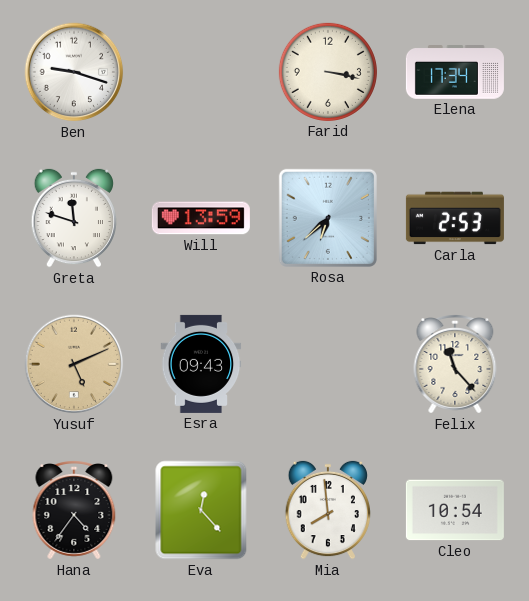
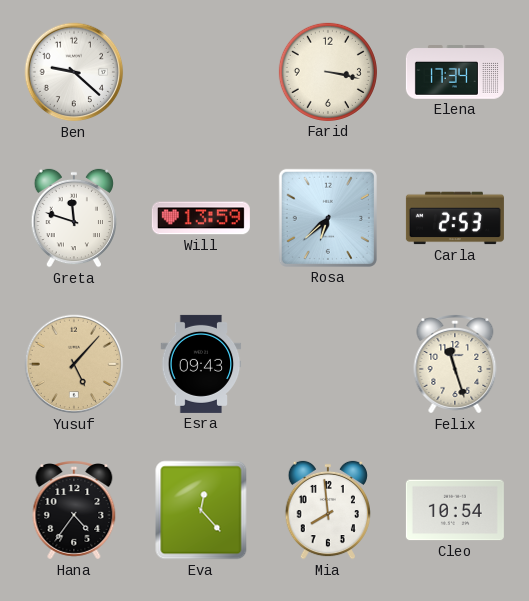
Ben: 9:18 -> 9:22
Yusuf: 5:11 -> 5:07
Felix: 11:23 -> 11:27
